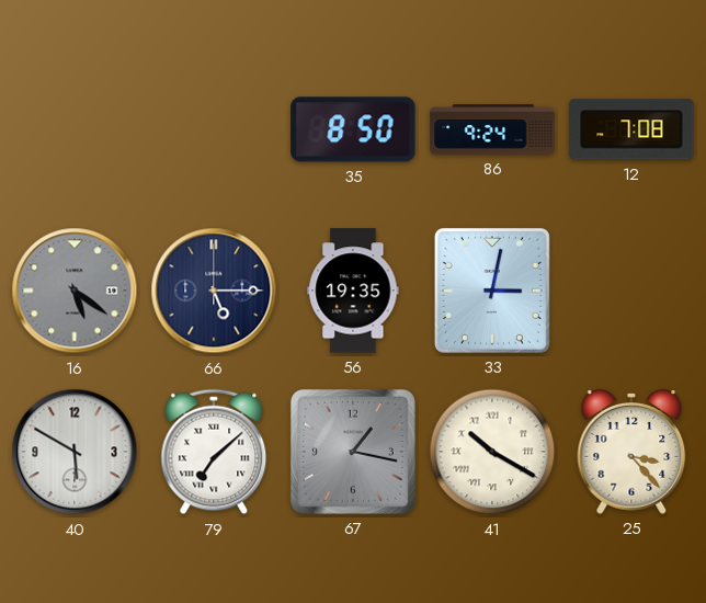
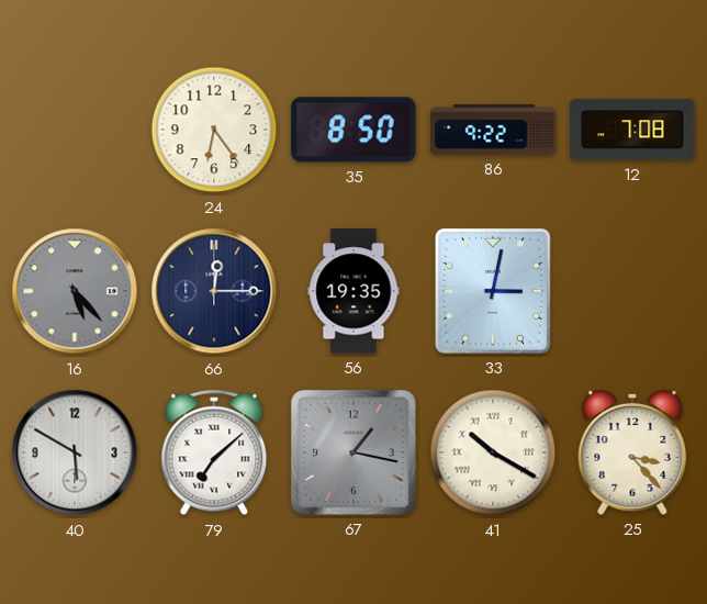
24: none -> 6:24
86: 9:24 -> 9:22
16: 5:21 -> 5:23
66: 5:15 -> 12:15
